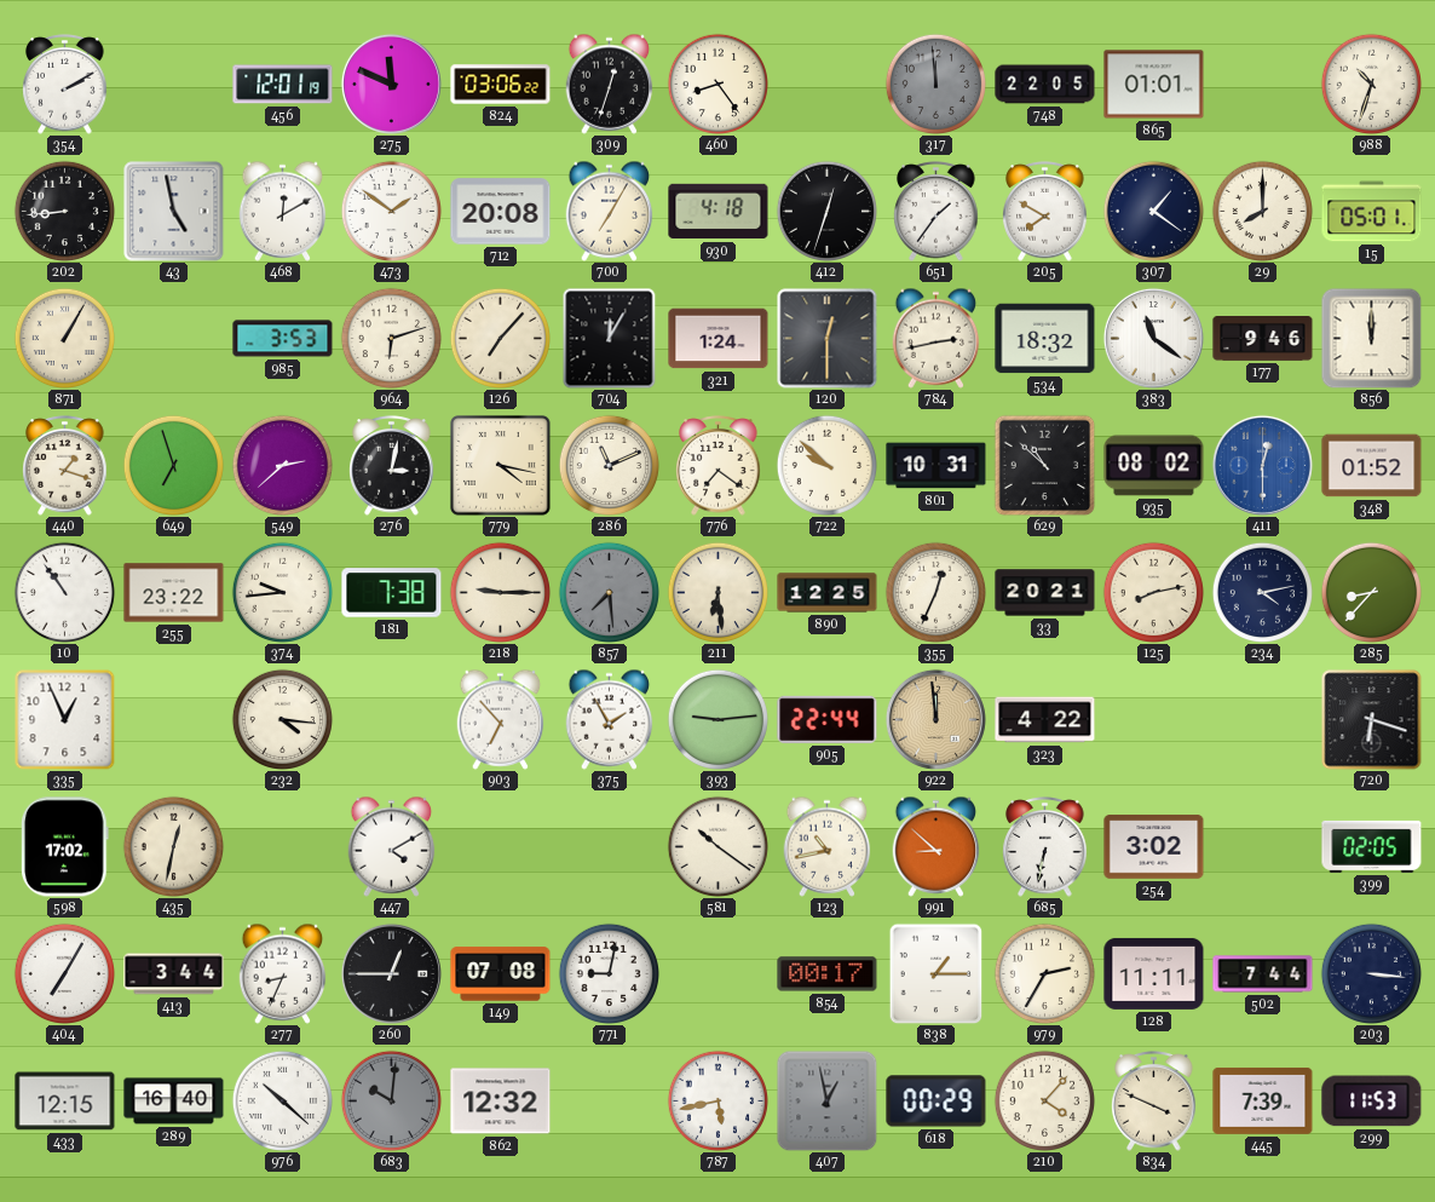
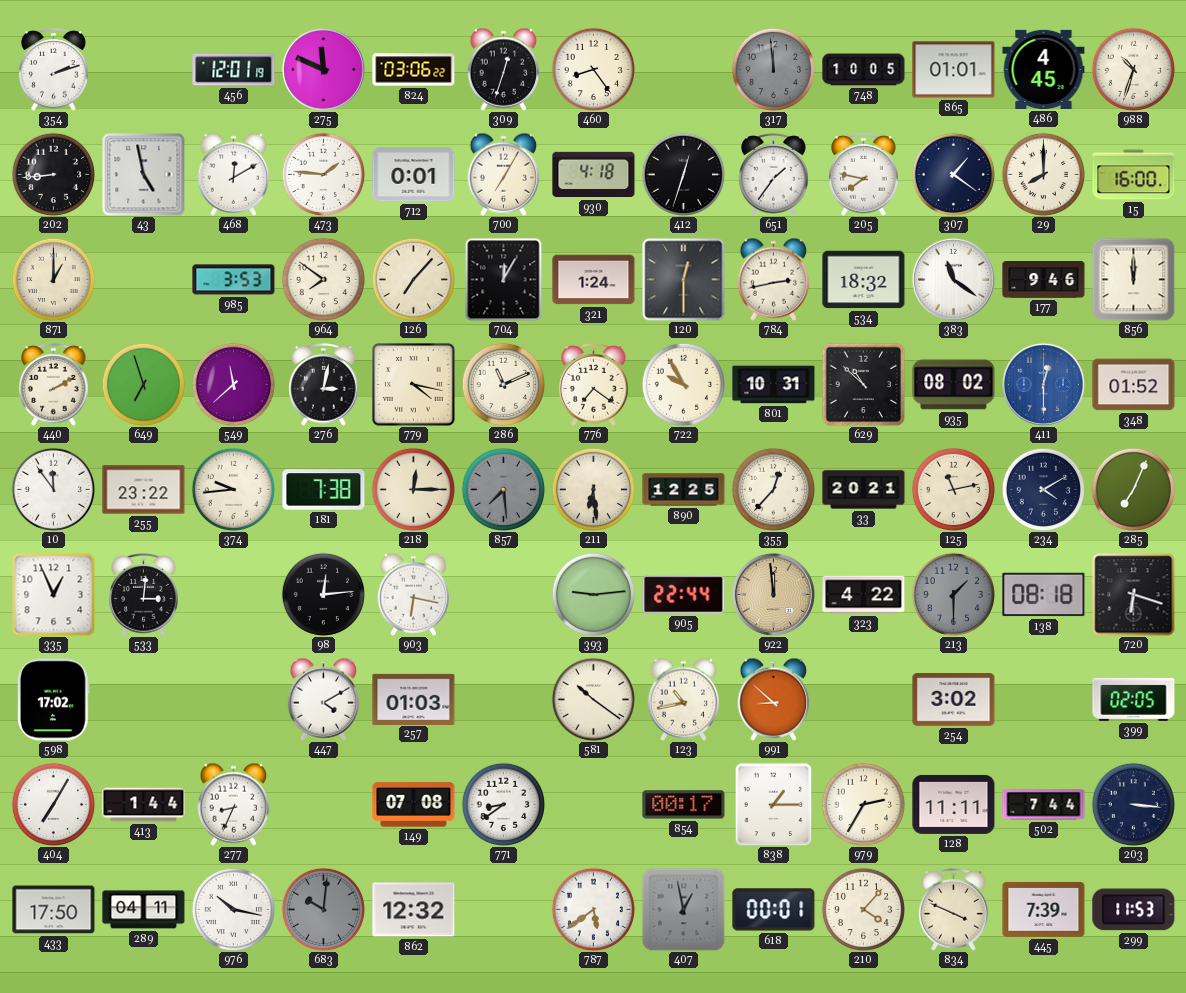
354: 2:10 -> 2:12
748: 22:05 -> 10:05
486: none -> 4:45
473: 1:51 -> 1:46
712: 20:08 -> 0:01
205: 7:50 -> 7:47
15: 05:01 -> 16:00
871: 1:05 -> 1:00
964: 6:12 -> 7:51
440: 1:18 -> 2:10
549: 2:38 -> 11:38
722: 9:52 -> 9:55
10: 10:54 -> 11:54
218: 9:15 -> 12:15
355: 12:34 -> 12:37
125: 8:13 -> 11:13
234: 4:13 -> 4:10
285: 8:37 -> 7:04
533: none -> 3:01
232: 4:16 -> none
98: none -> 12:14
903: 6:53 -> 6:17
375: 1:55 -> none
213: none -> 1:30
138: none -> 08:18
435: 12:32 -> none
257: none -> 01:03
685: 6:32 -> none
413: 3:44 -> 1:44
260: 12:45 -> none
771: 9:02 -> 8:39
433: 12:15 -> 17:50
289: 16:40 -> 04:11
976: 10:22 -> 10:17
787: 5:43 -> 5:39
618: 00:29 -> 00:01
